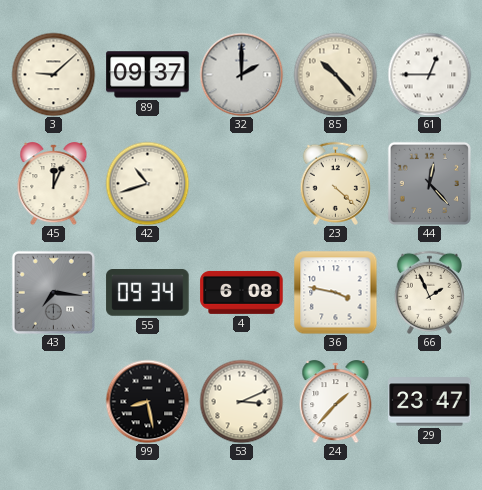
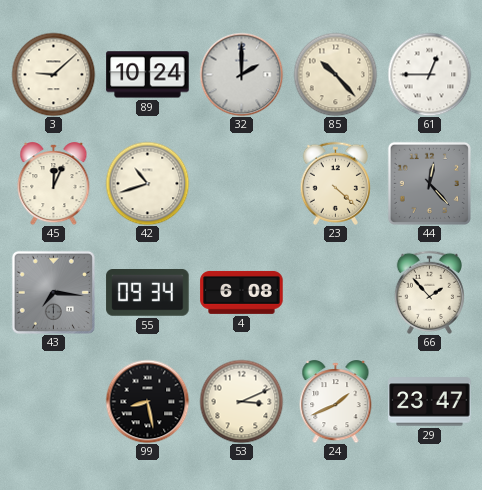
89: 09:37 -> 10:24
36: 3:47 -> none
66: 1:56 -> 1:53
24: 1:37 -> 1:41
